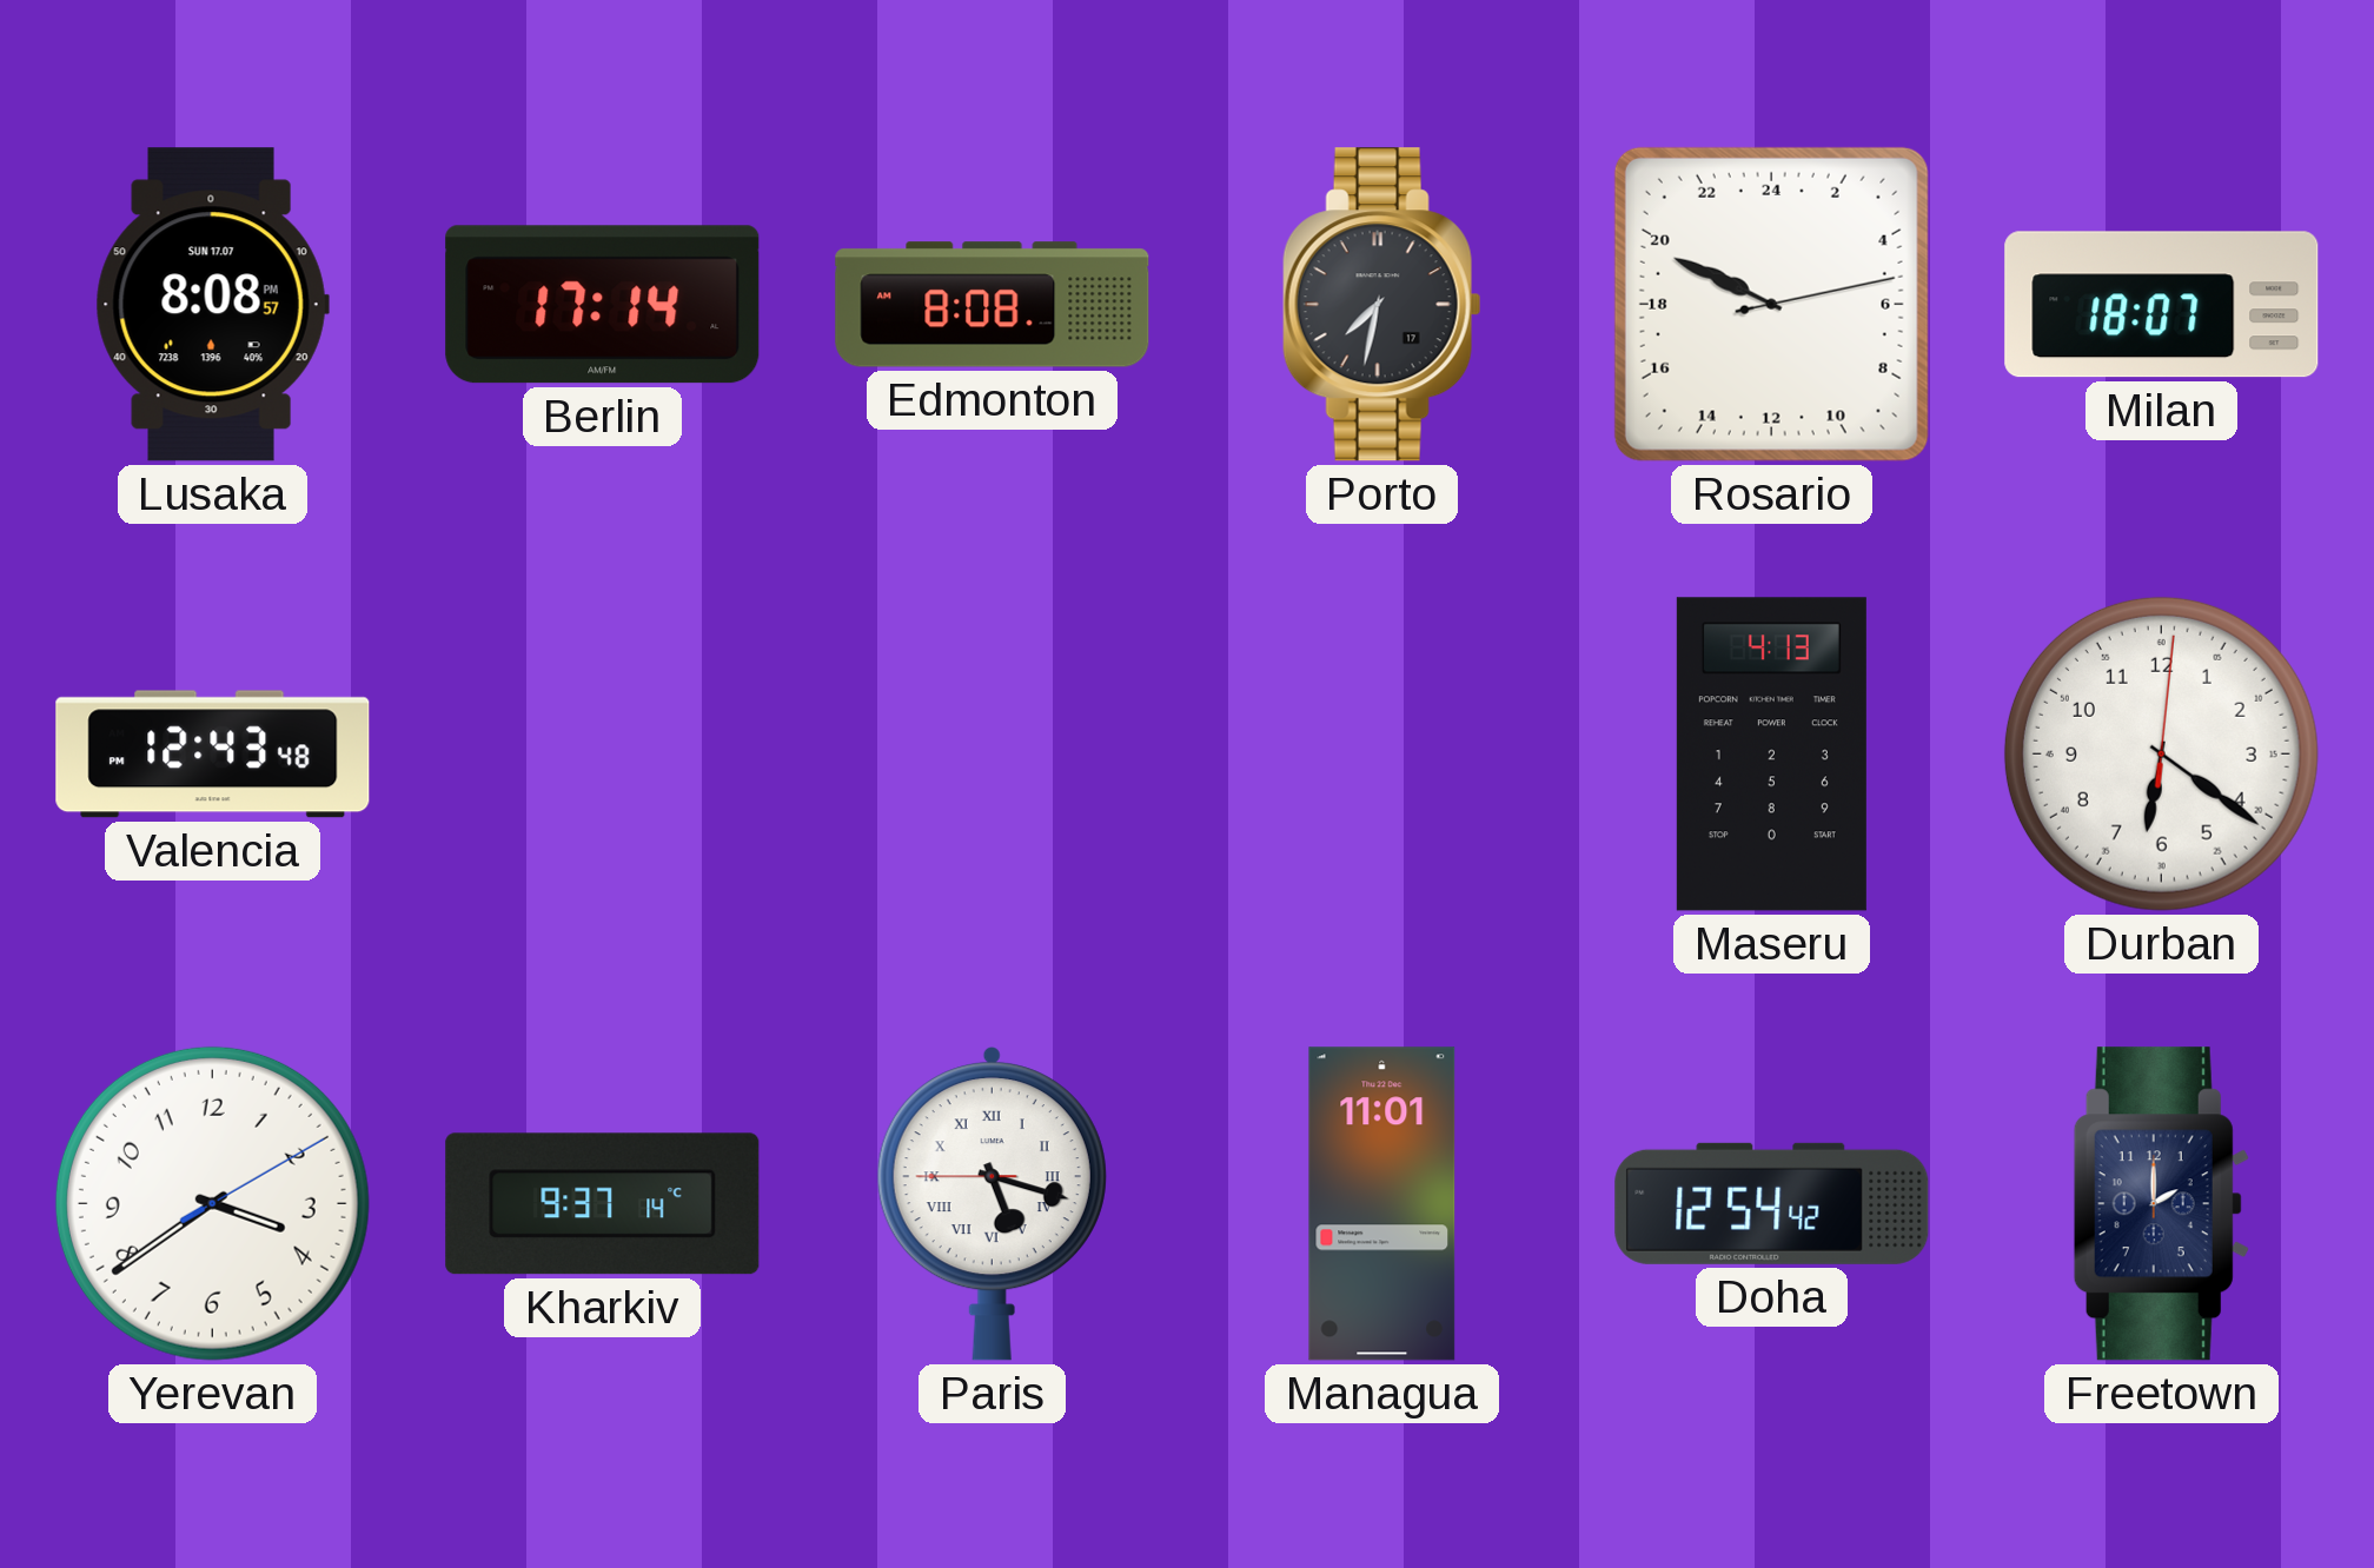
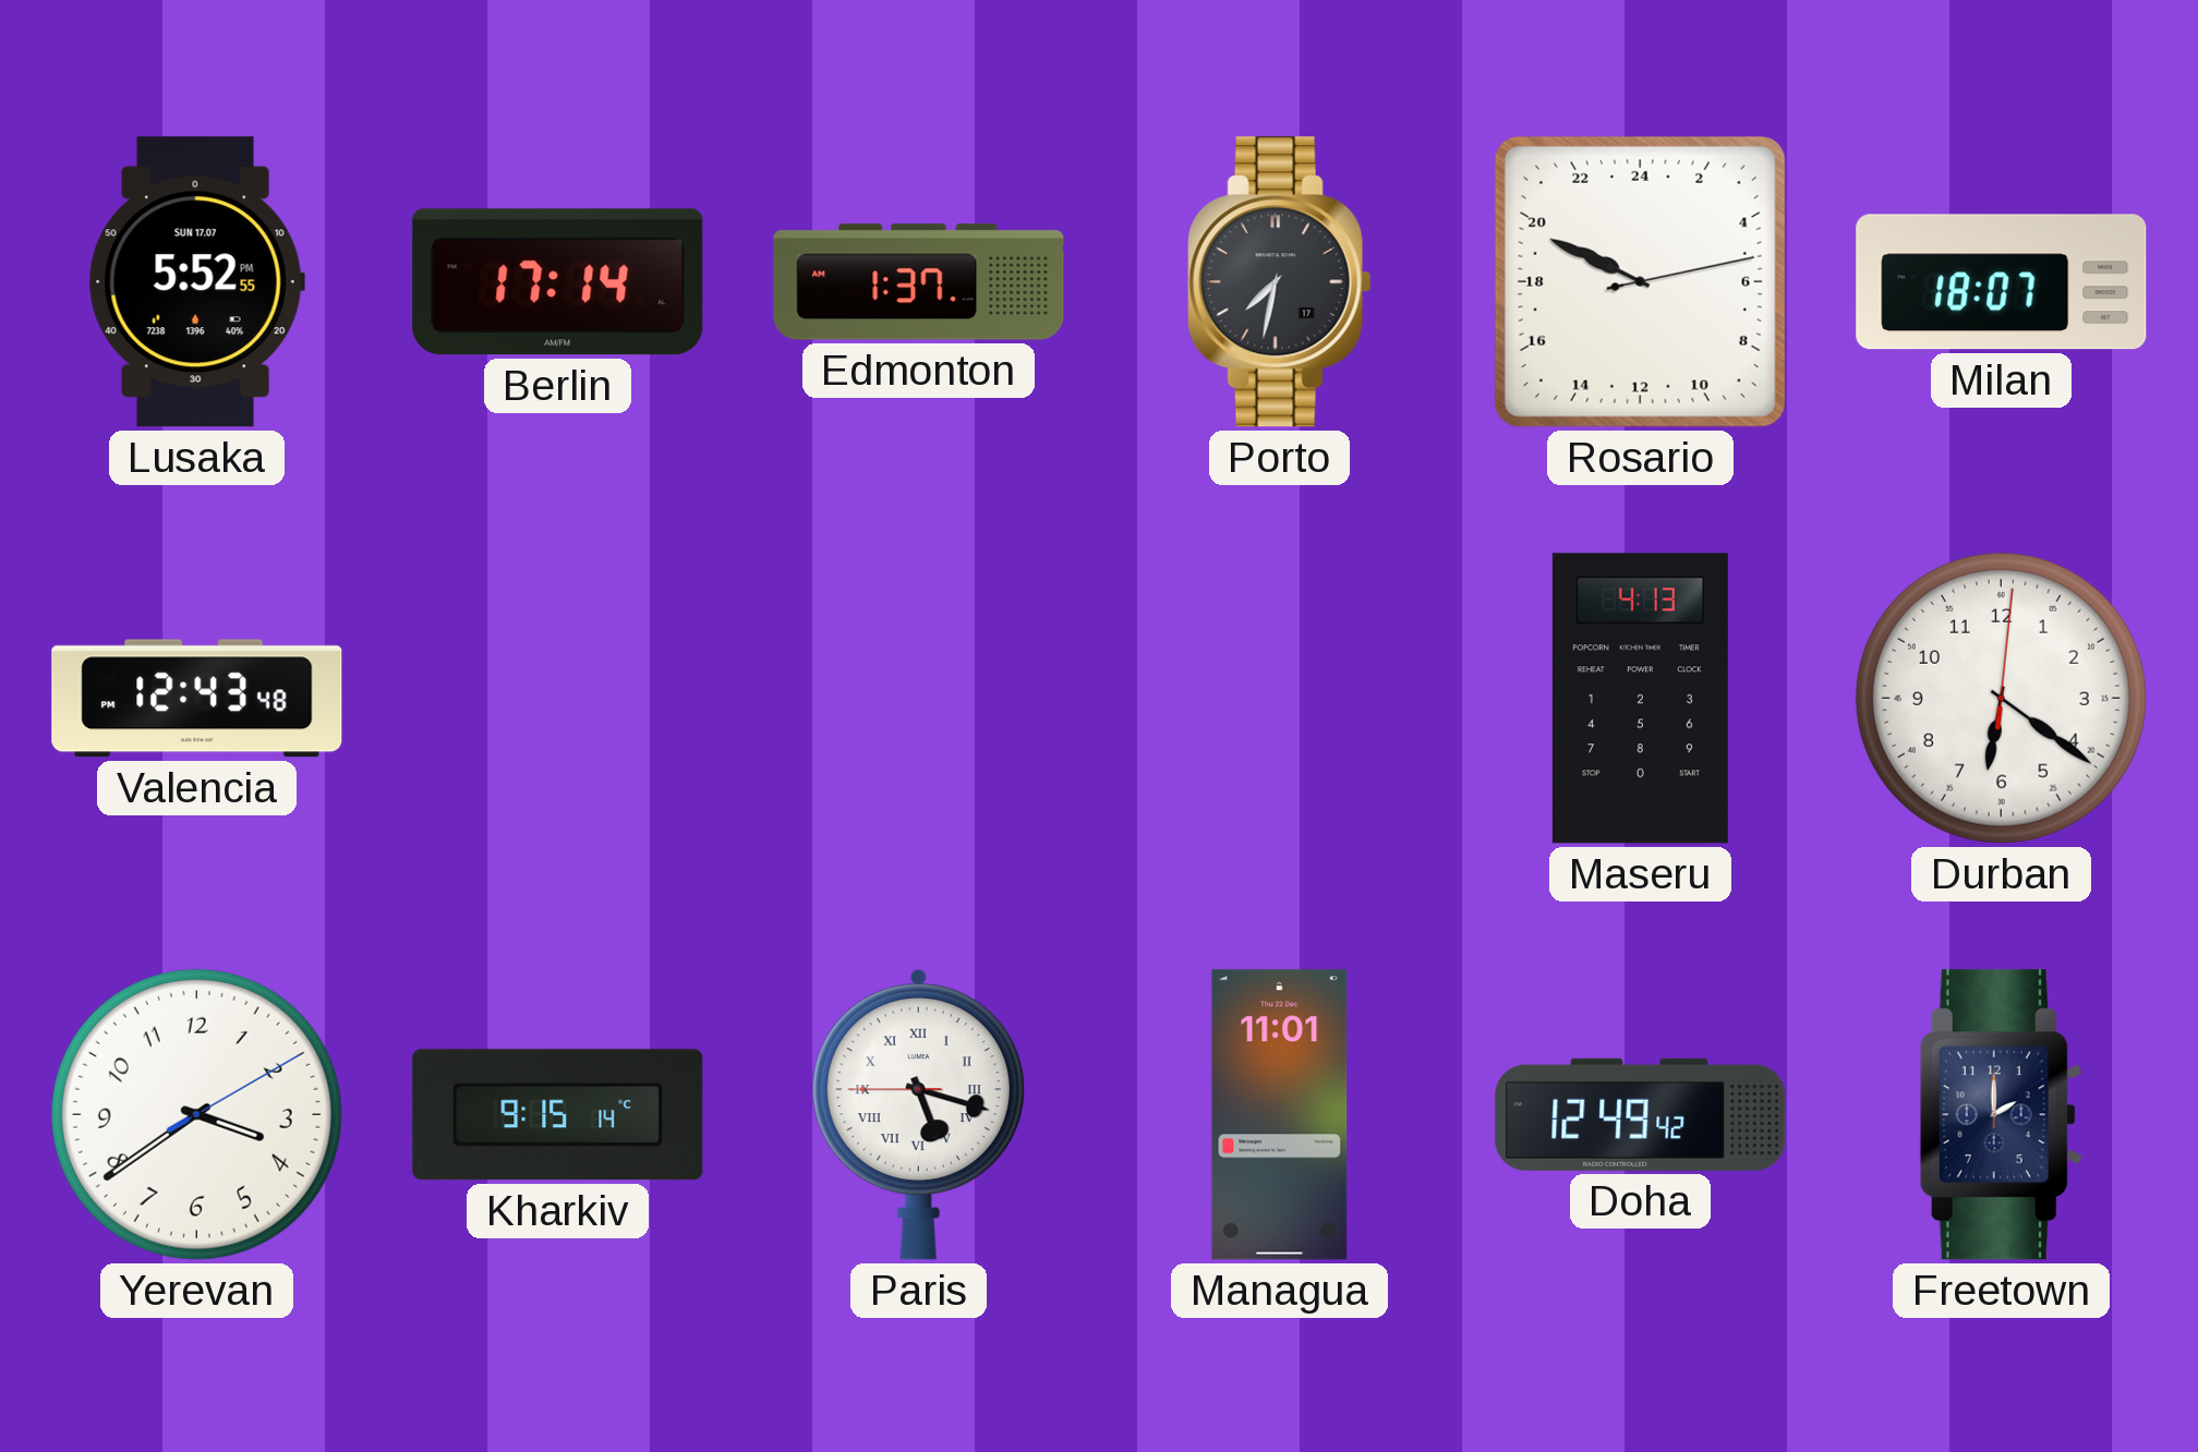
Lusaka: 8:08 -> 5:52
Edmonton: 8:08 -> 1:37
Kharkiv: 9:37 -> 9:15
Doha: 12:54 -> 12:49
